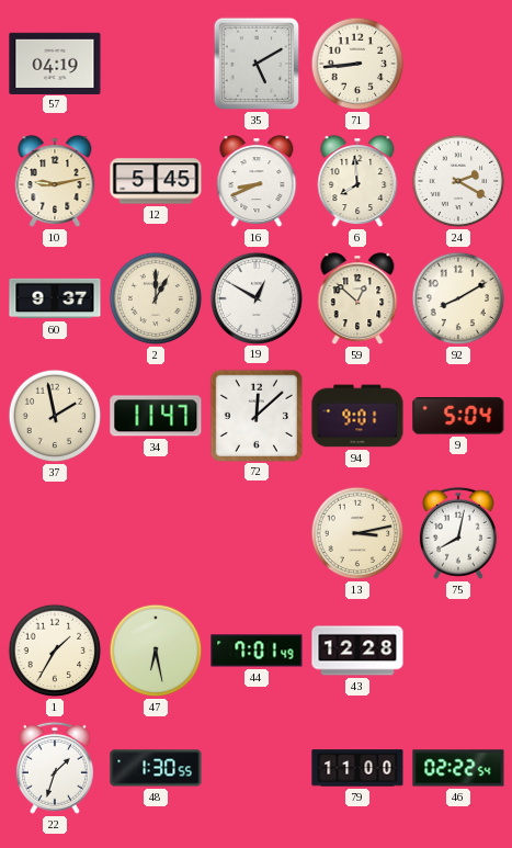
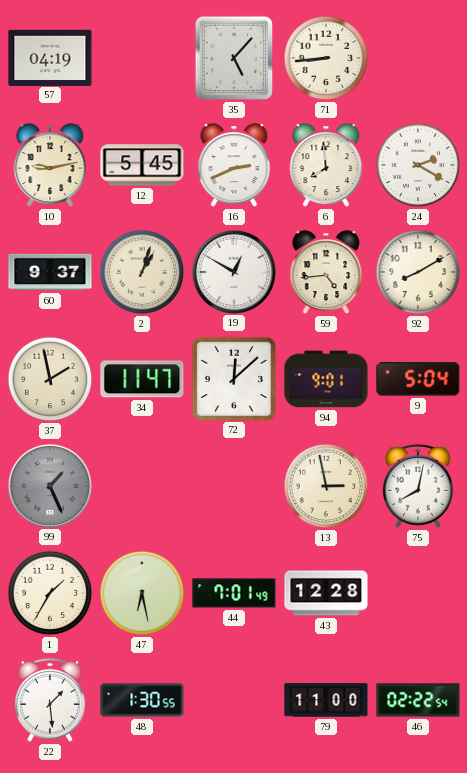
35: 5:10 -> 5:07
16: 8:41 -> 2:41
2: 1:00 -> 1:03
59: 12:52 -> 4:44
99: none -> 1:26
13: 3:13 -> 2:58
22: 1:33 -> 1:29
